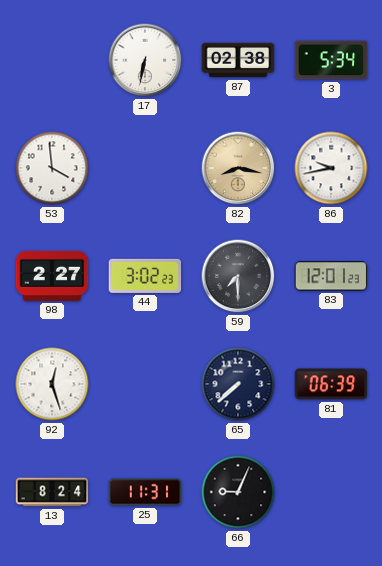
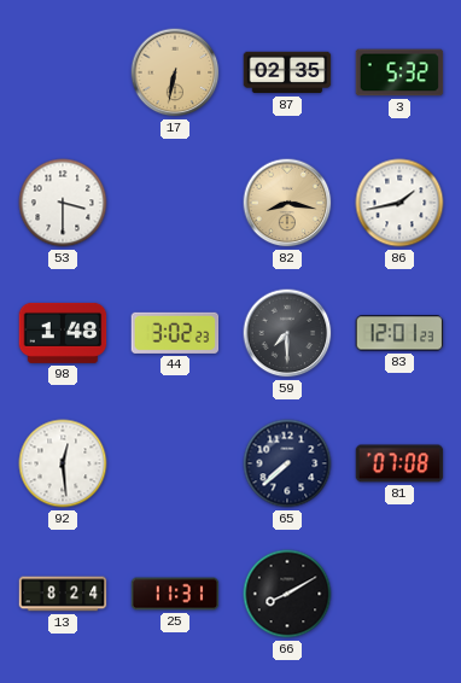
17 dial: white -> champagne
87: 02:38 -> 02:35
3: 5:34 -> 5:32
53: 3:59 -> 3:30
86: 9:43 -> 1:43
98: 2:27 -> 1:48
92: 12:27 -> 12:29
81: 06:39 -> 07:08
66: 9:04 -> 8:10
